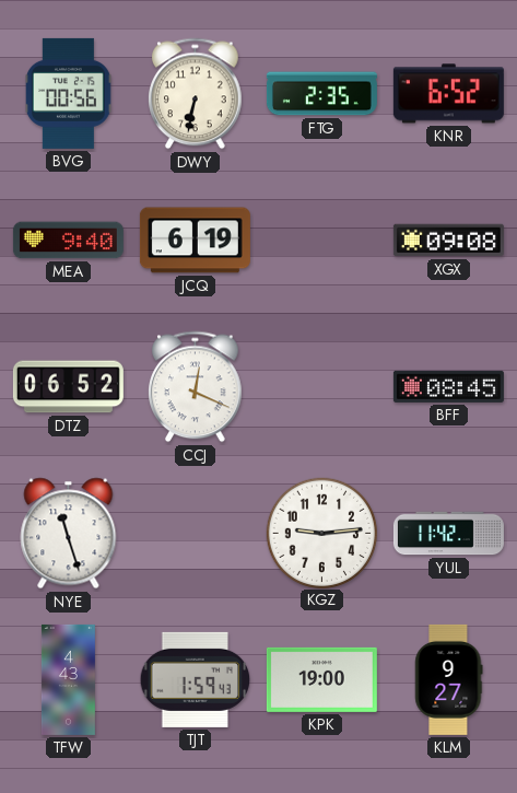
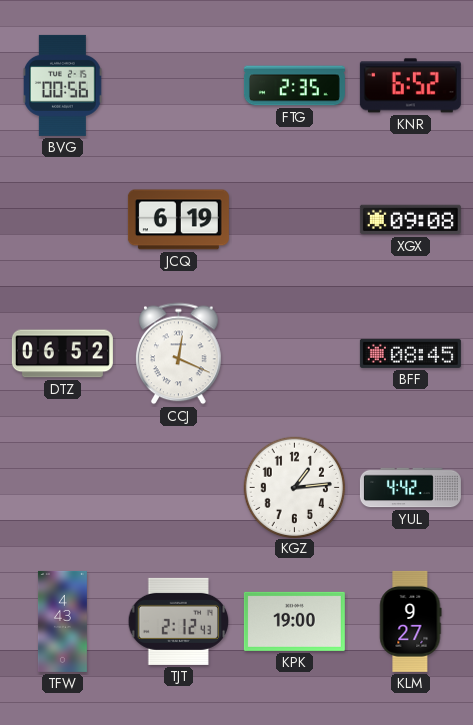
DWY: 6:32 -> none
MEA: 9:40 -> none
NYE: 11:27 -> none
KGZ: 9:14 -> 1:14
YUL: 11:42 -> 4:42
TJT: 1:59 -> 2:12
